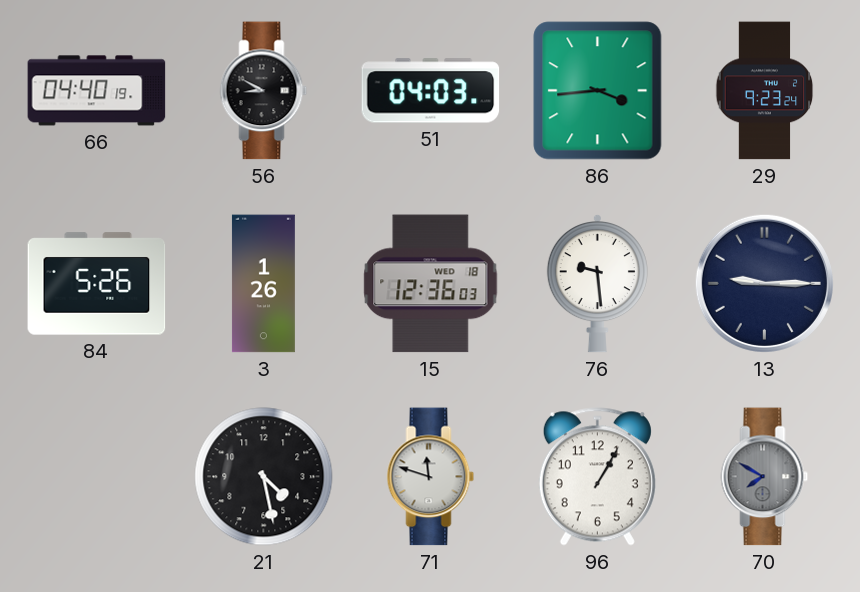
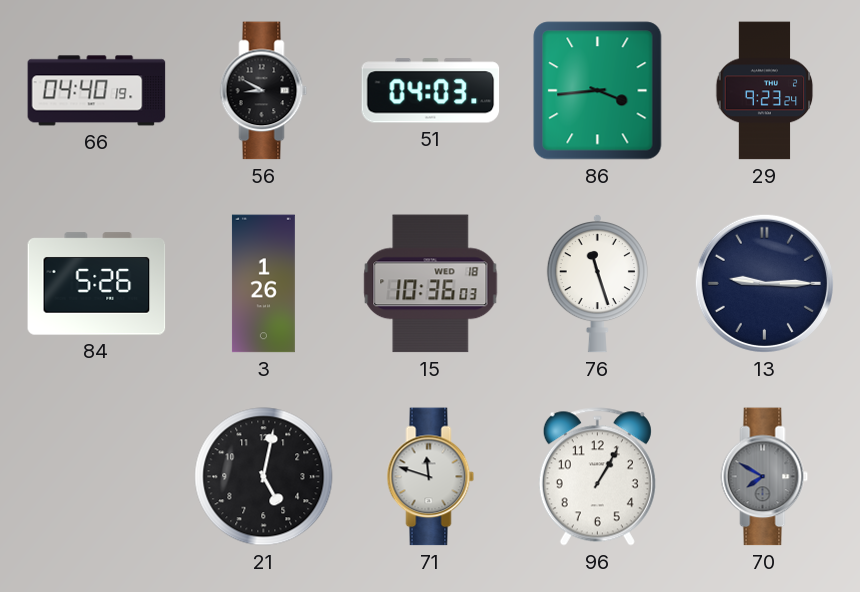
15: 12:36 -> 10:36
76: 9:29 -> 11:27
21: 4:28 -> 5:02
